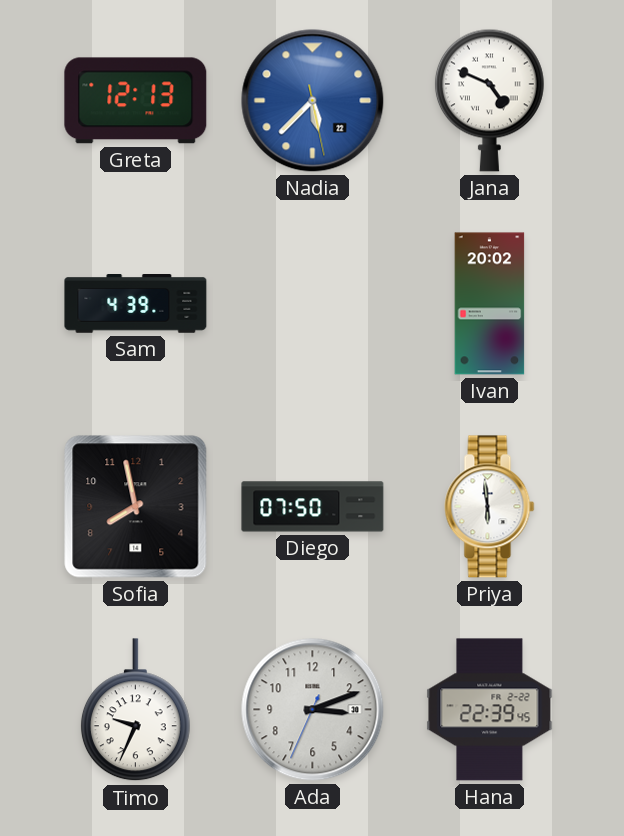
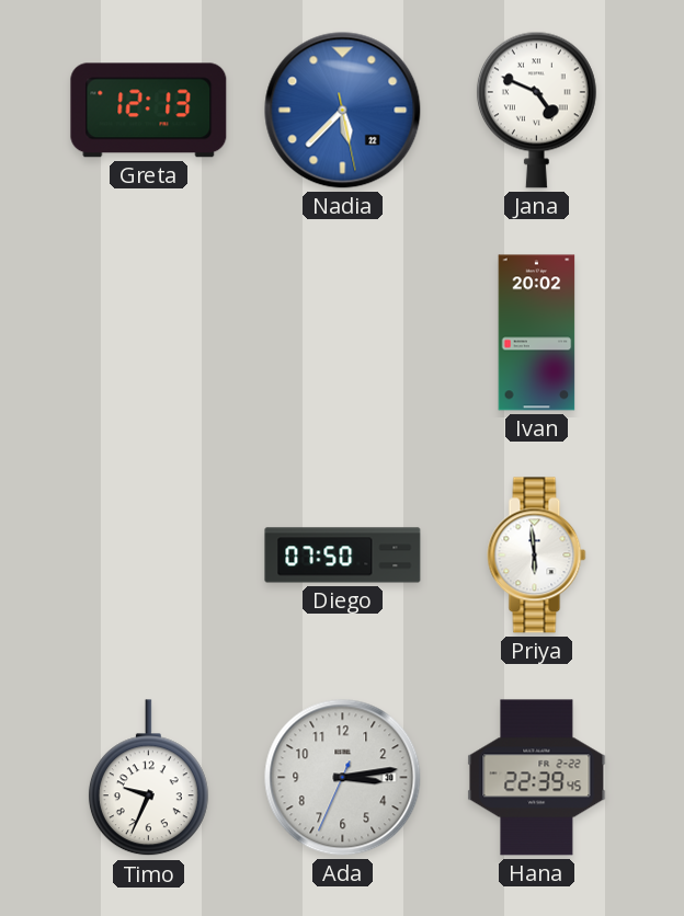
Sam: 4:39 -> none
Sofia: 7:58 -> none
Ada: 3:11 -> 3:13
